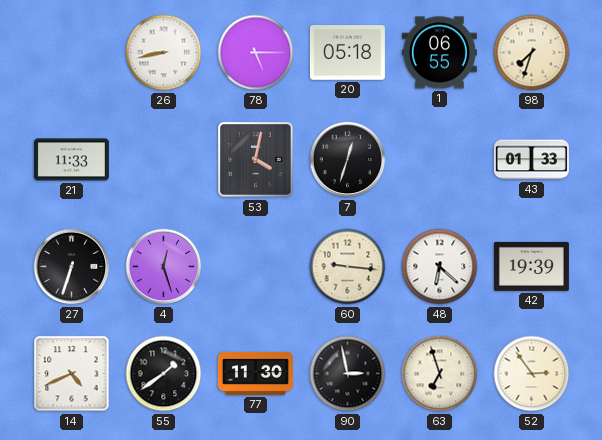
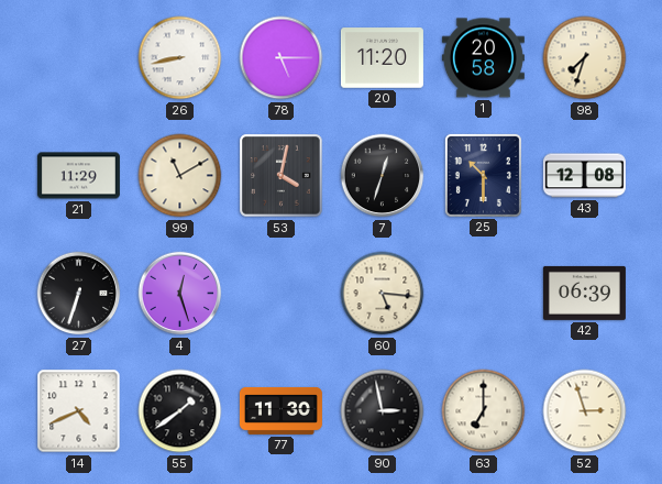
20: 05:18 -> 11:20
1: 06:55 -> 20:58
21: 11:33 -> 11:29
99: none -> 11:10
25: none -> 10:30
43: 01:33 -> 12:08
60: 9:16 -> 5:16
48: 6:22 -> none
42: 19:39 -> 06:39
63: 6:57 -> 7:00
52: 2:54 -> 2:57
